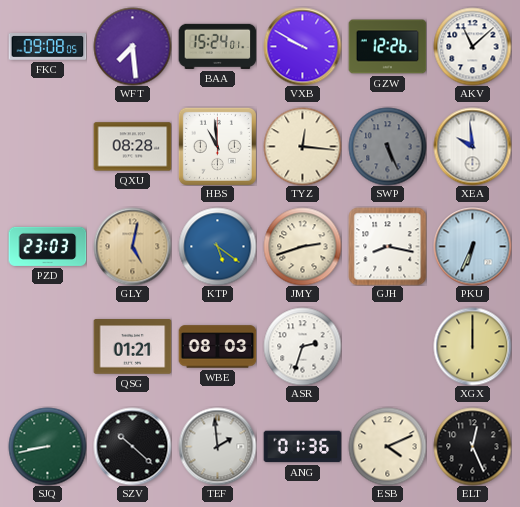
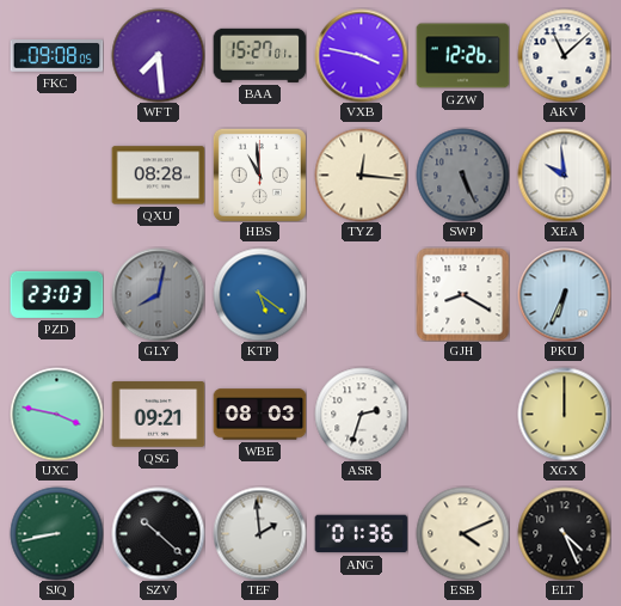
BAA: 15:24 -> 15:27
VXB: 9:50 -> 3:47
GLY: 5:02 -> 8:02
GLY dial: champagne -> grey
JMY: 2:42 -> none
GJH: 8:17 -> 8:20
UXC: none -> 3:47
QSG: 01:21 -> 09:21
ELT: 12:26 -> 4:26
